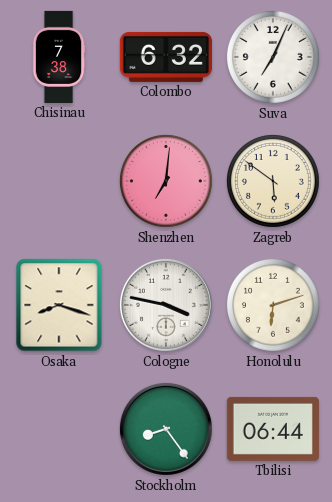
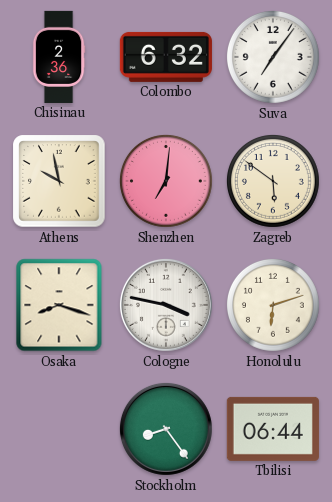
Chisinau: 7:38 -> 2:36
Suva: 7:04 -> 7:06
Athens: none -> 9:58
